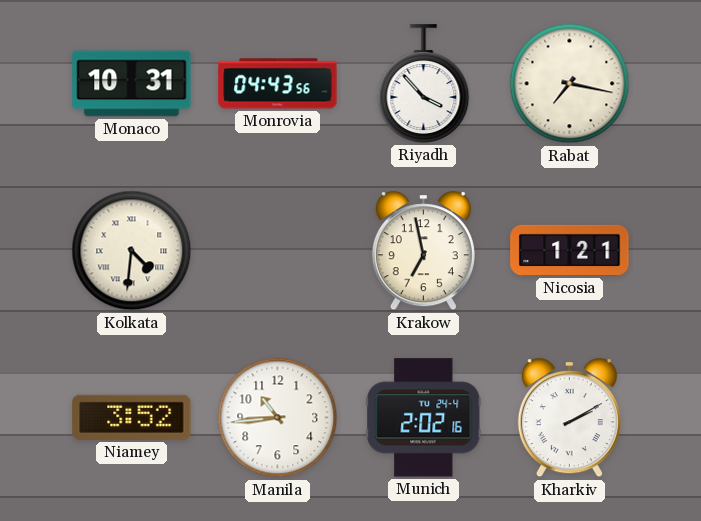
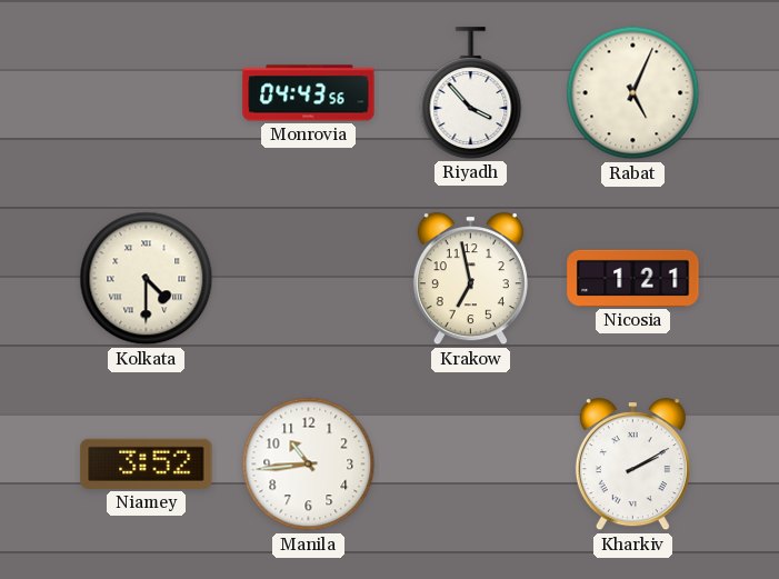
Monaco: 10:31 -> none
Rabat: 7:17 -> 5:04
Kolkata: 4:31 -> 4:30
Munich: 2:02 -> none
